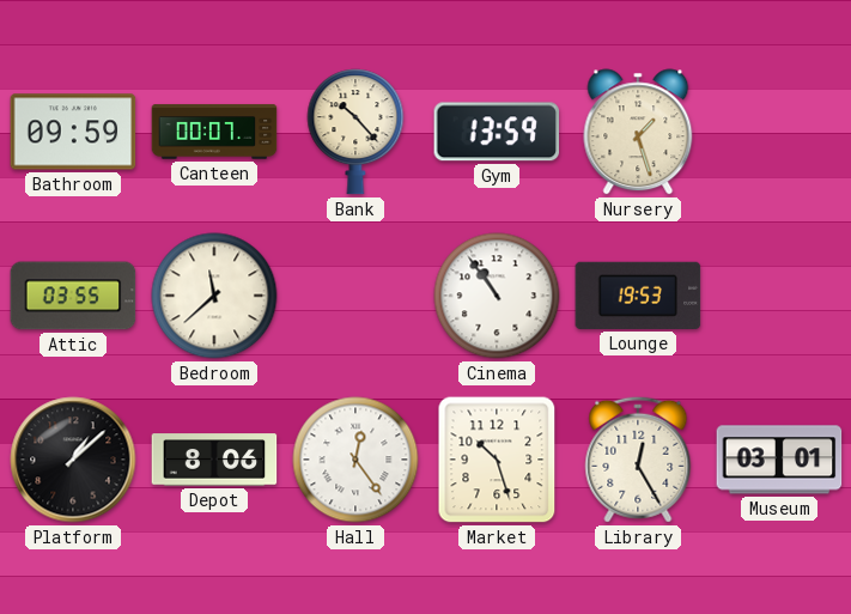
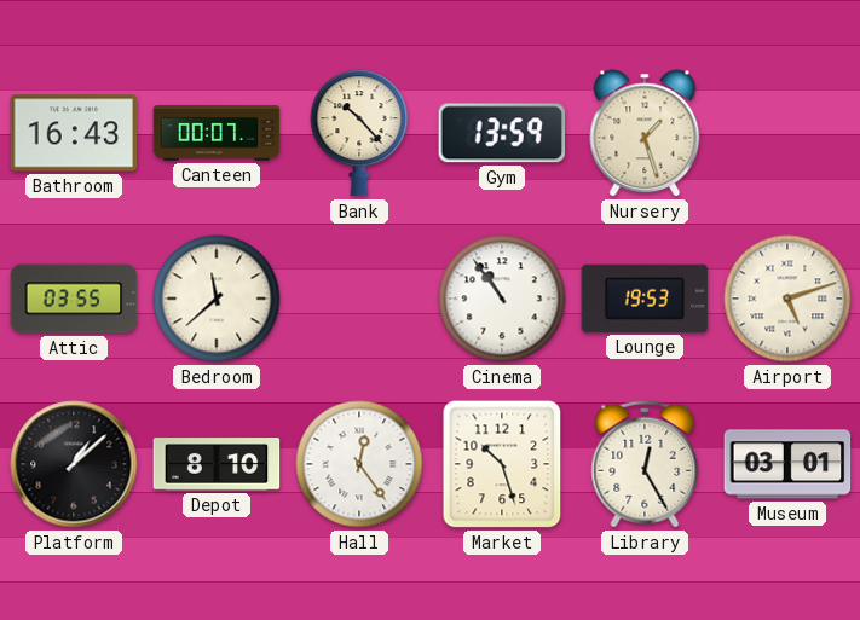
Bathroom: 09:59 -> 16:43
Airport: none -> 5:12
Depot: 8:06 -> 8:10
